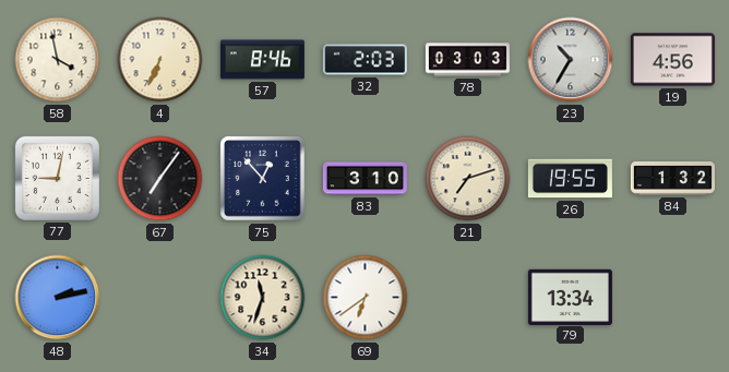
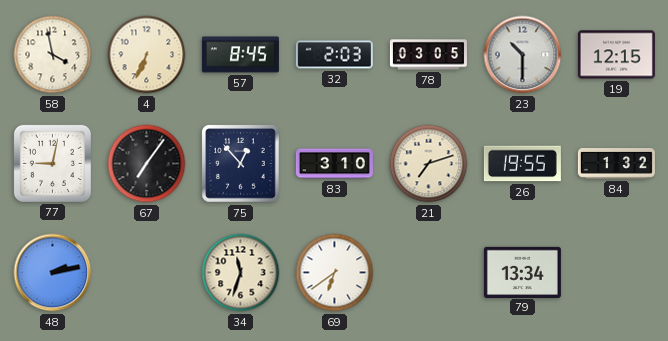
57: 8:46 -> 8:45
78: 03:03 -> 03:05
23: 10:35 -> 10:30
19: 4:56 -> 12:15
